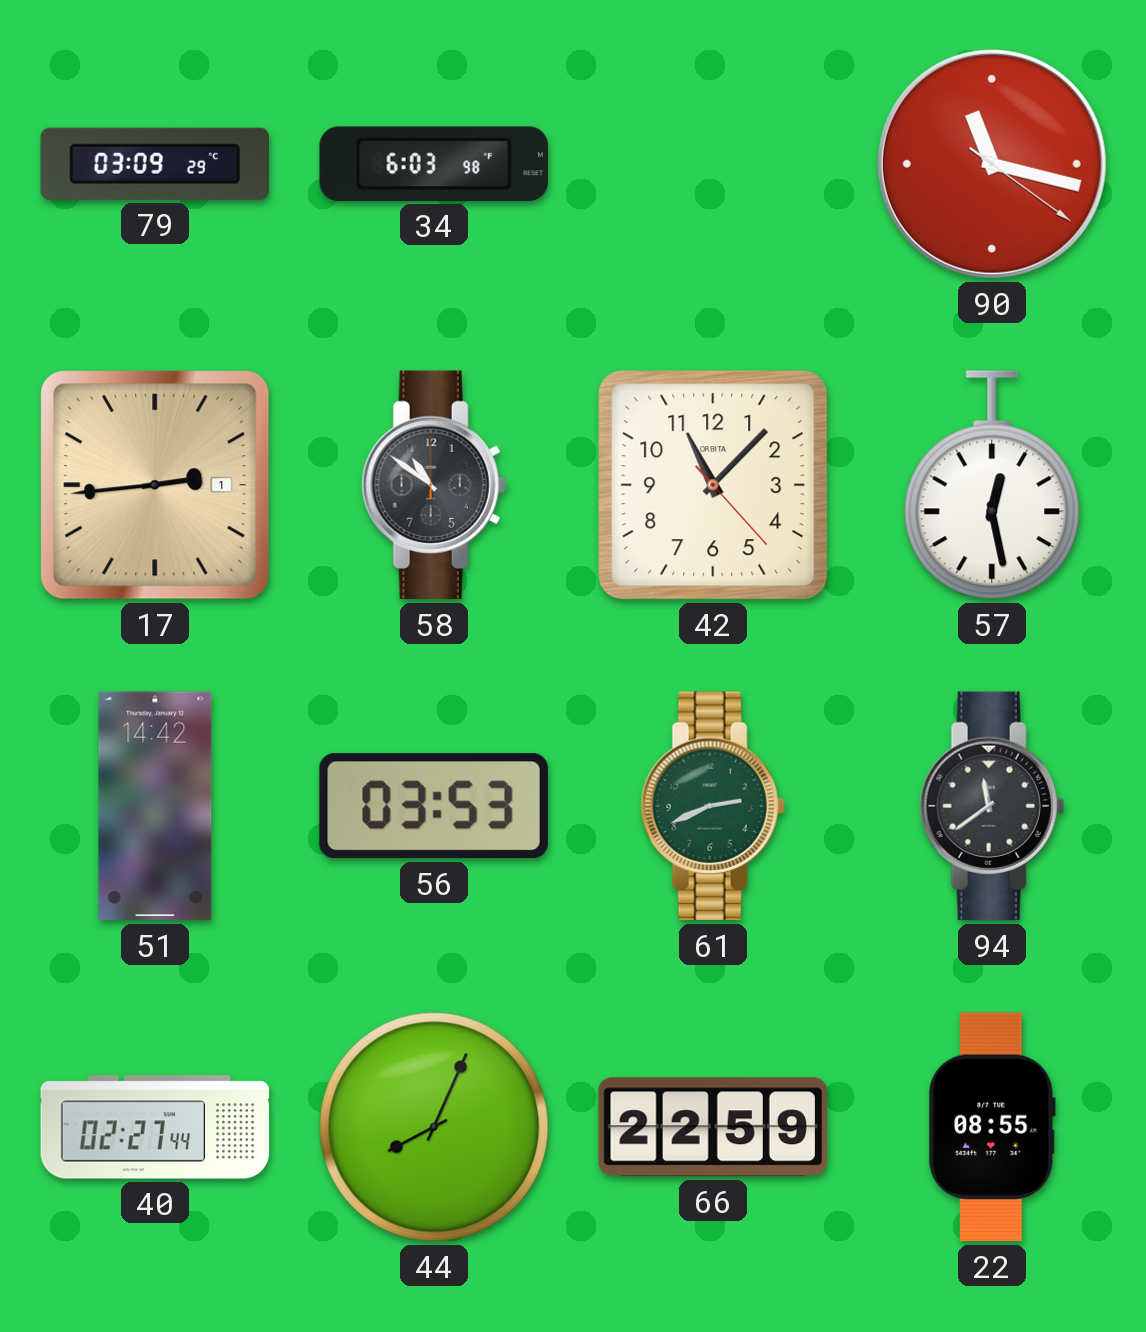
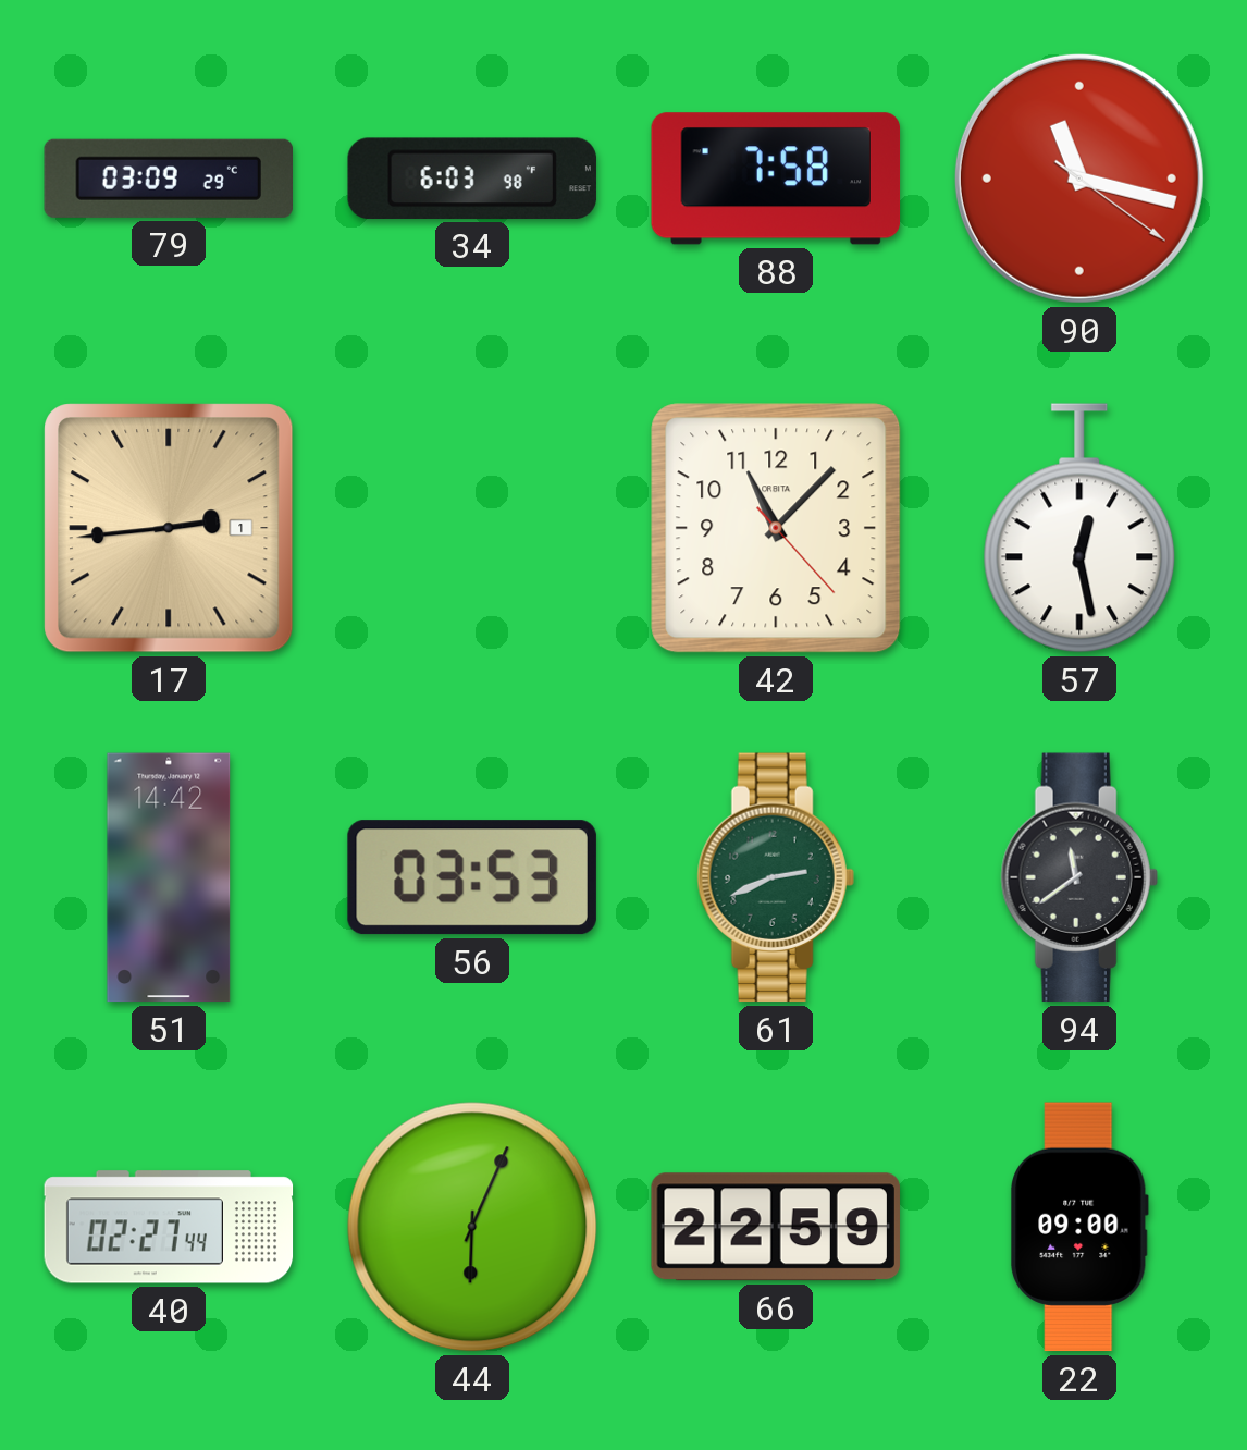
88: none -> 7:58
58: 10:51 -> none
44: 8:04 -> 6:04
22: 08:55 -> 09:00
